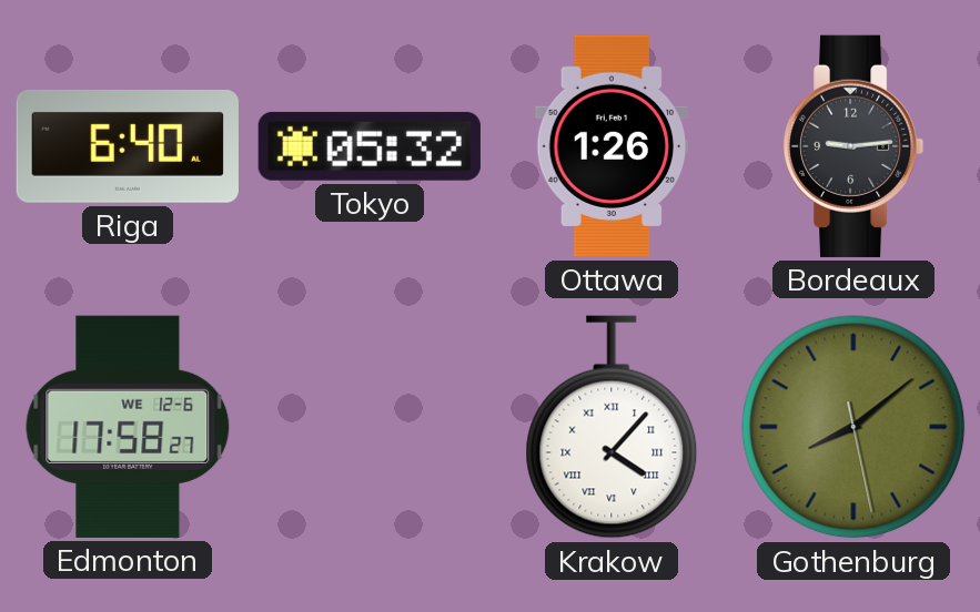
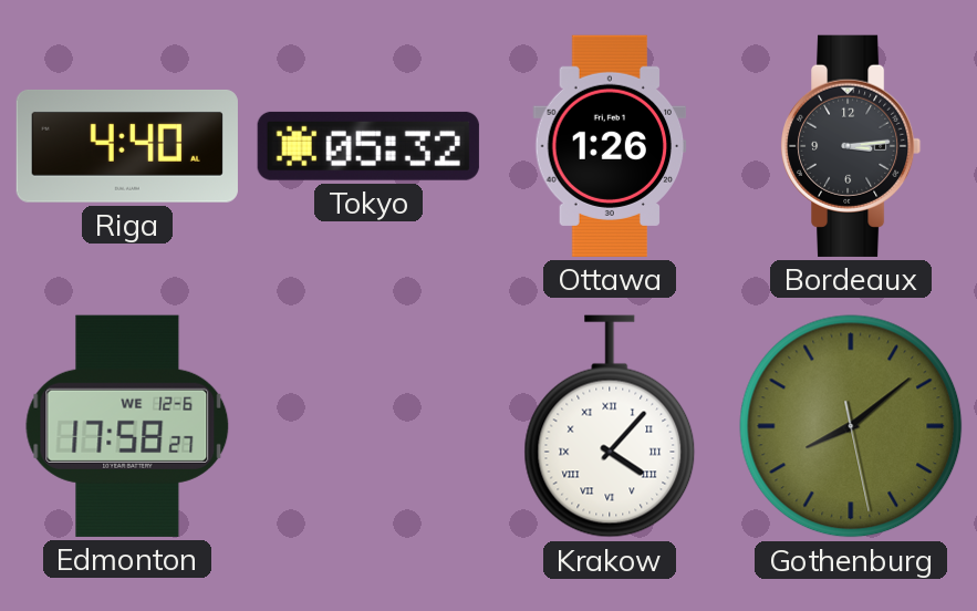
Riga: 6:40 -> 4:40
Bordeaux: 9:14 -> 3:14
